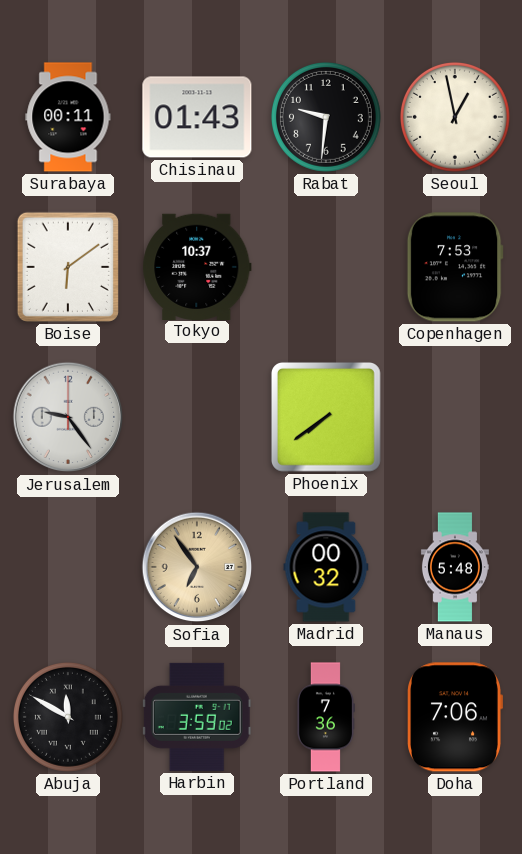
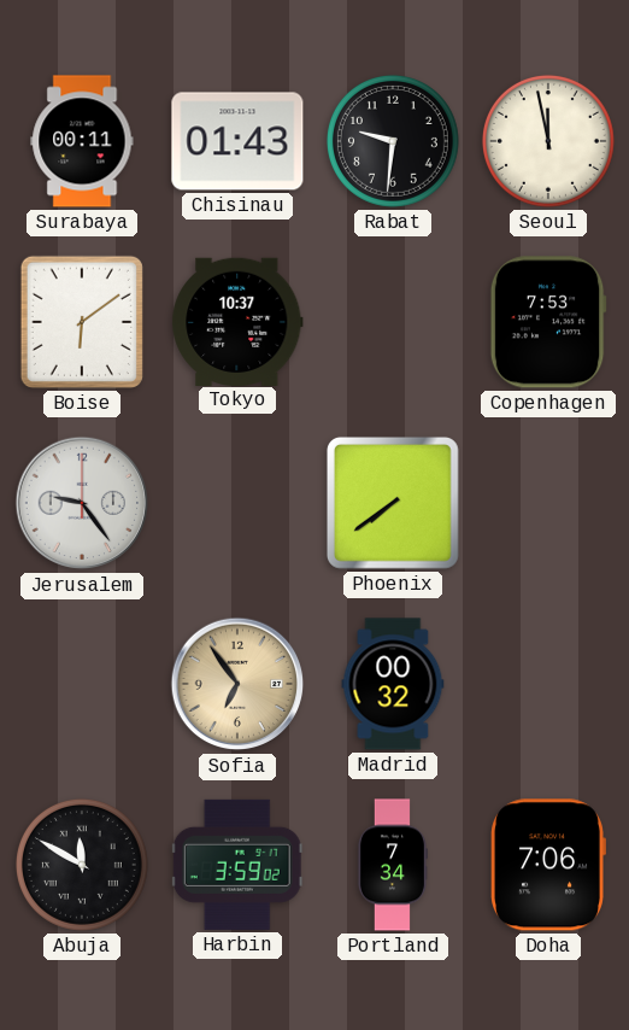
Seoul: 12:58 -> 11:58
Manaus: 5:48 -> none
Portland: 7:36 -> 7:34
